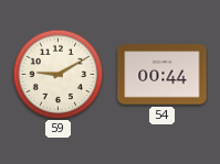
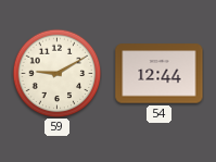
54: 00:44 -> 12:44
